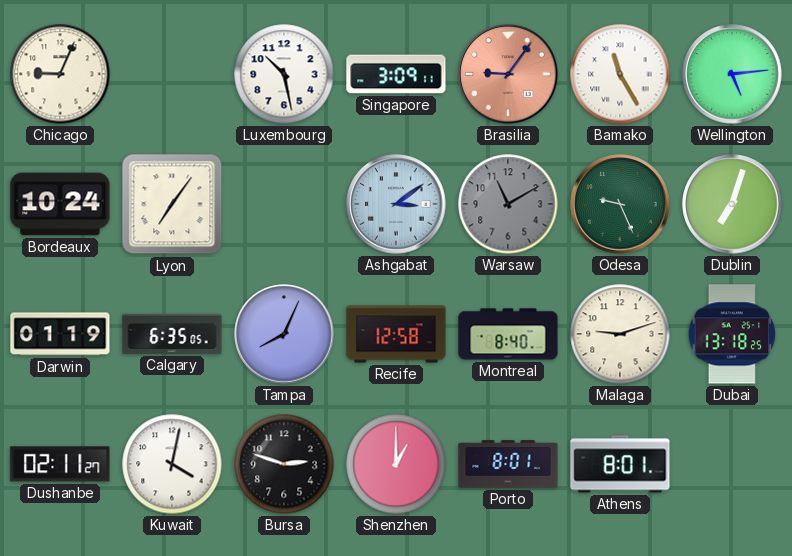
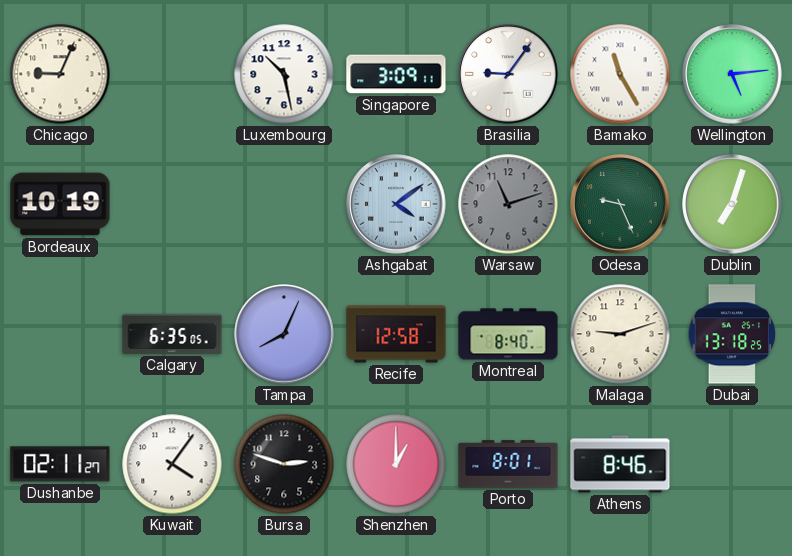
Brasilia dial: salmon -> white
Bordeaux: 10:24 -> 10:19
Lyon: 7:06 -> none
Ashgabat: 3:09 -> 4:09
Warsaw: 11:10 -> 11:12
Darwin: 01:19 -> none
Kuwait: 4:02 -> 4:06
Athens: 8:01 -> 8:46
